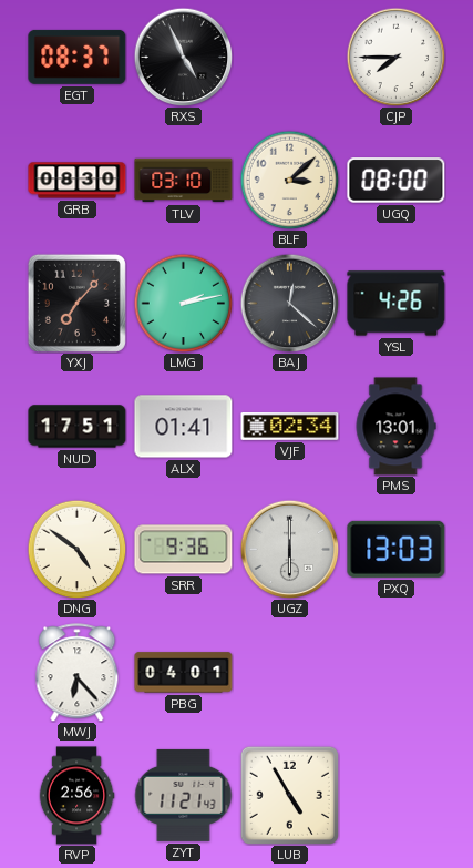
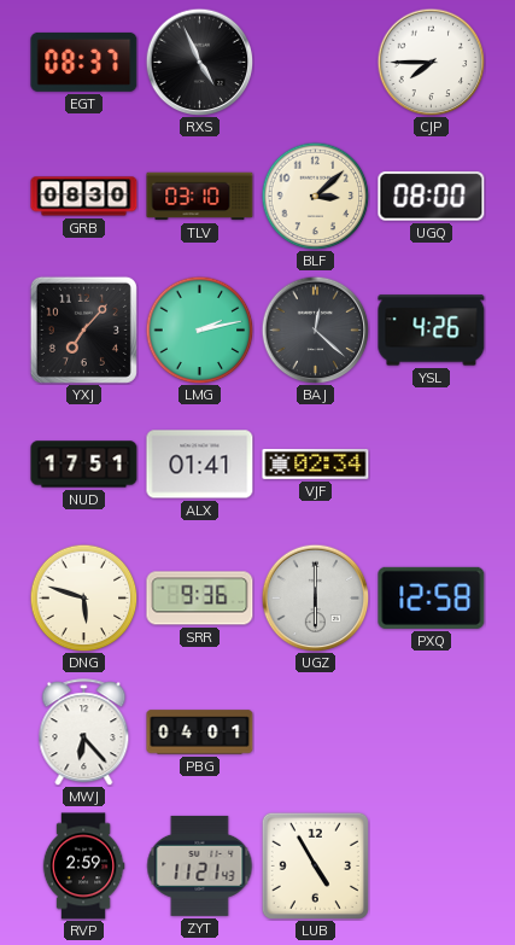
PMS: 13:01 -> none
DNG: 4:51 -> 5:48
PXQ: 13:03 -> 12:58
RVP: 2:56 -> 2:59
